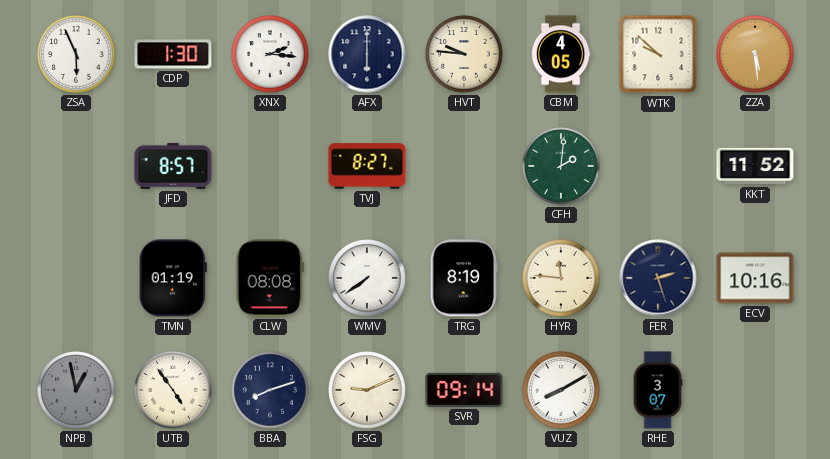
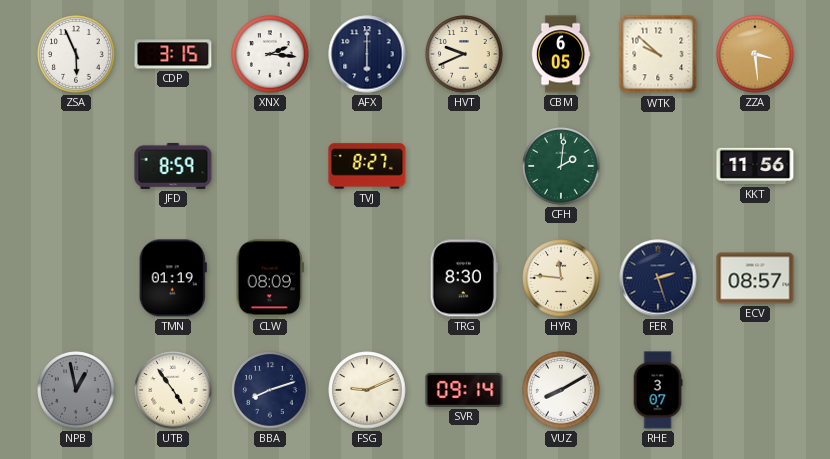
CDP: 1:30 -> 3:15
HVT: 9:46 -> 9:41
CBM: 4:05 -> 6:05
ZZA: 5:29 -> 3:29
JFD: 8:57 -> 8:59
KKT: 11:52 -> 11:56
CLW: 08:08 -> 08:09
WMV: 7:39 -> none
TRG: 8:19 -> 8:30
ECV: 10:16 -> 08:57
